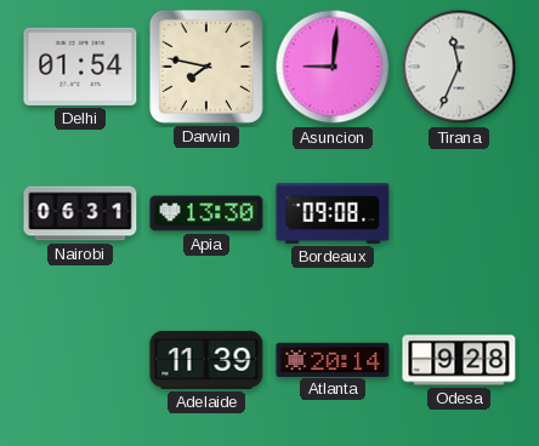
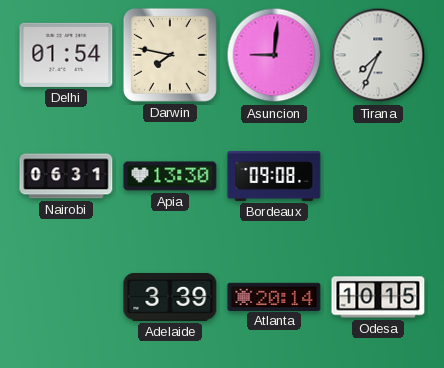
Tirana: 11:34 -> 7:34
Adelaide: 11:39 -> 3:39
Odesa: 9:28 -> 10:15
